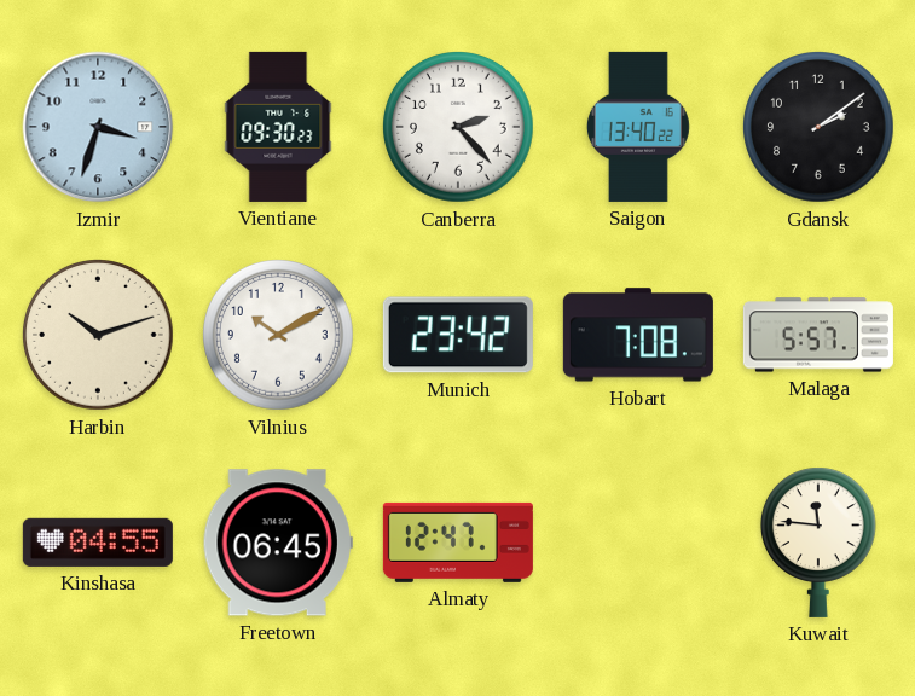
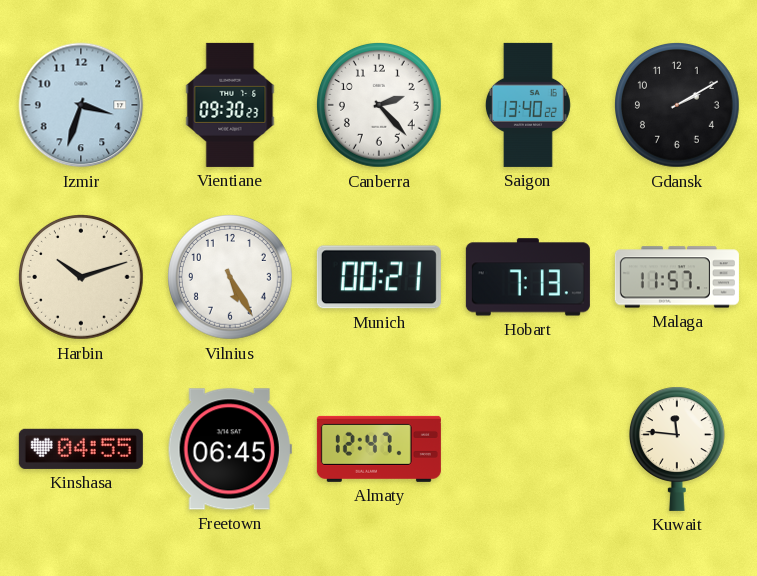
Gdansk: 2:09 -> 2:10
Vilnius: 10:10 -> 5:25
Munich: 23:42 -> 00:21
Hobart: 7:08 -> 7:13
Malaga: 5:57 -> 11:57
